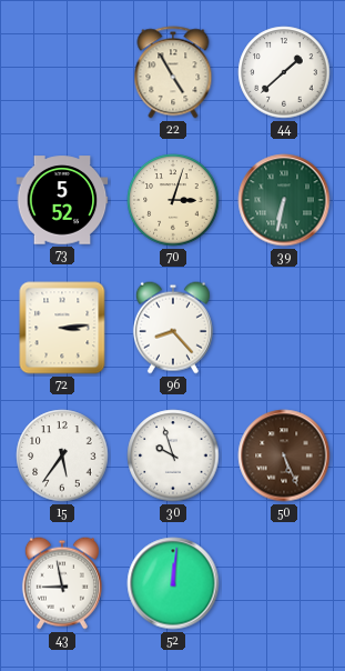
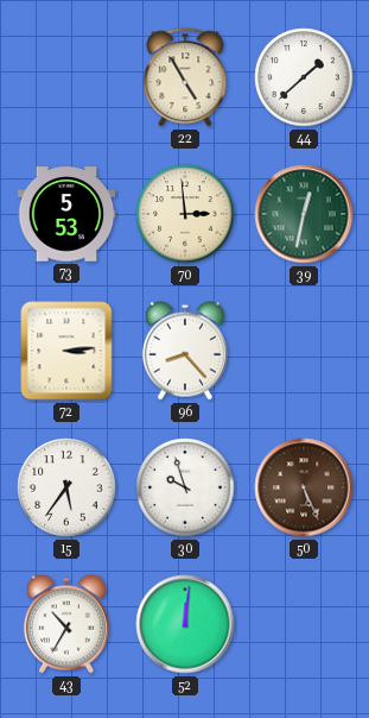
73: 5:52 -> 5:53
70: 3:03 -> 2:59
39: 6:32 -> 12:32
43: 8:58 -> 10:35
